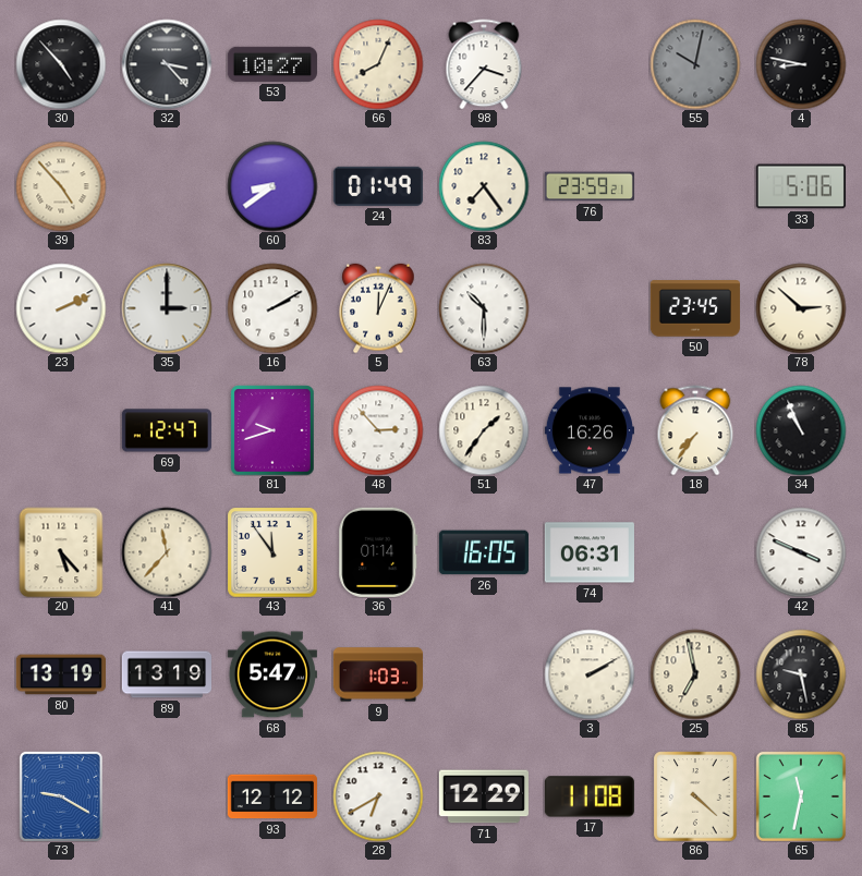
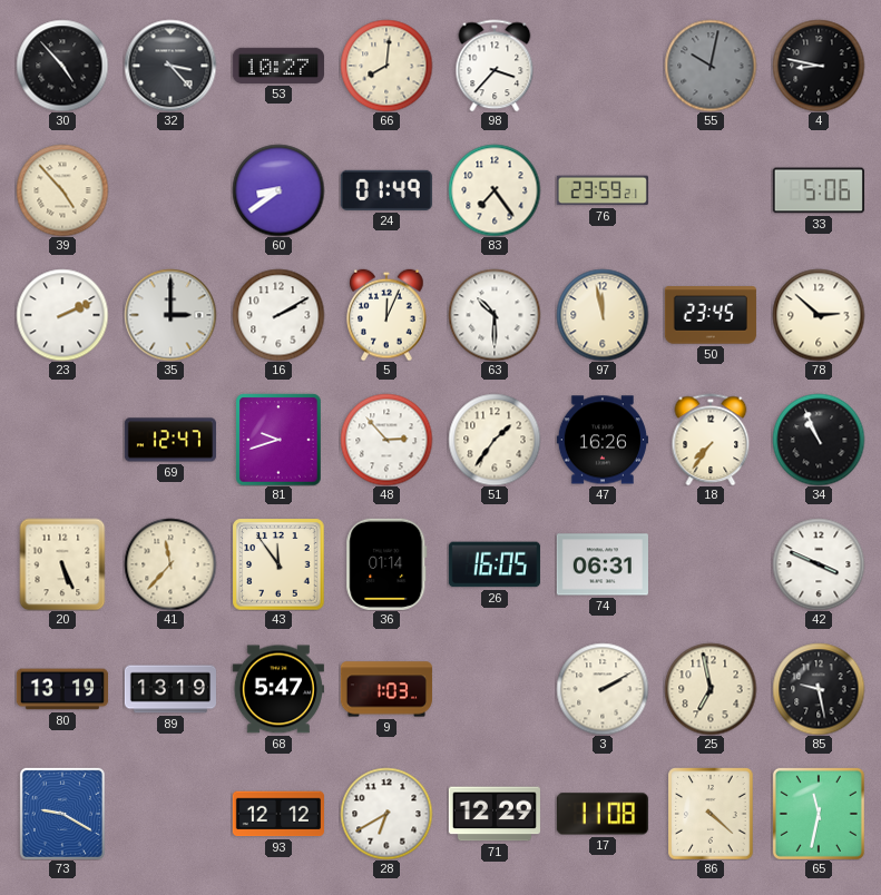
66: 8:04 -> 8:01
97: none -> 11:58
20: 5:23 -> 5:26
